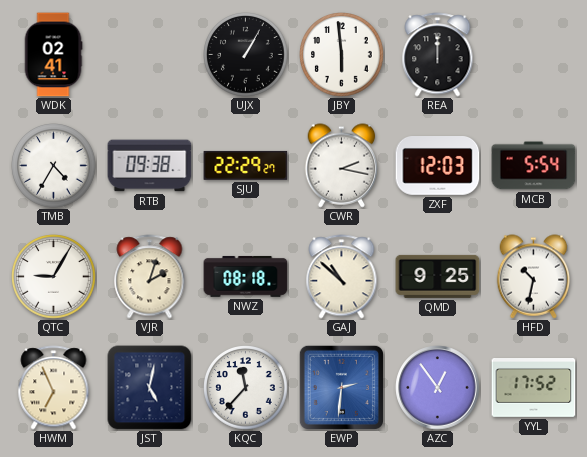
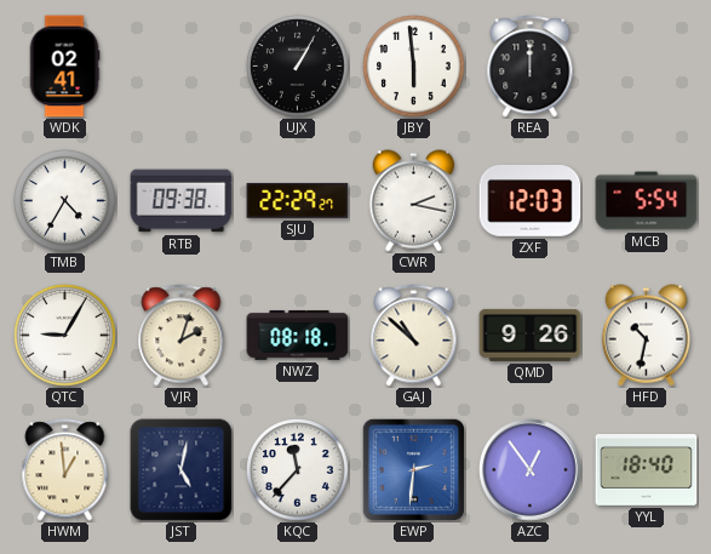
QMD: 9:25 -> 9:26
HWM: 6:56 -> 12:59
YYL: 17:52 -> 18:40
